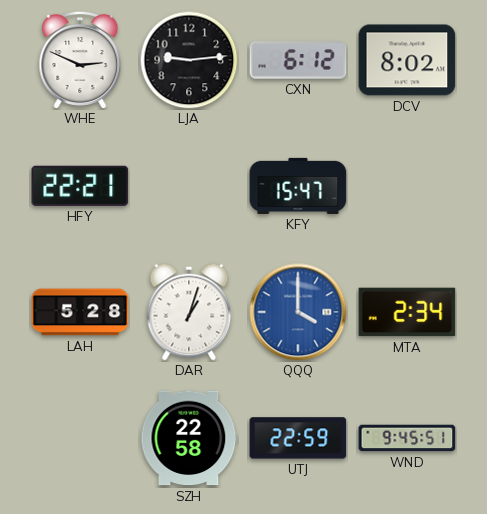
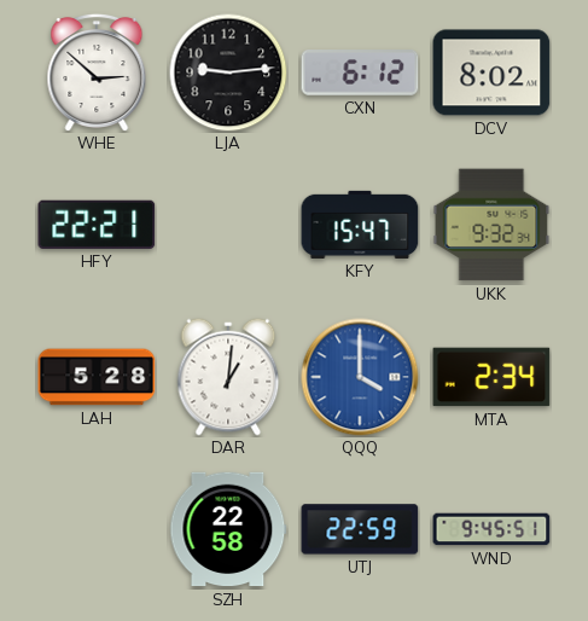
WHE: 2:49 -> 2:52
UKK: none -> 9:32
DAR: 1:03 -> 1:01
